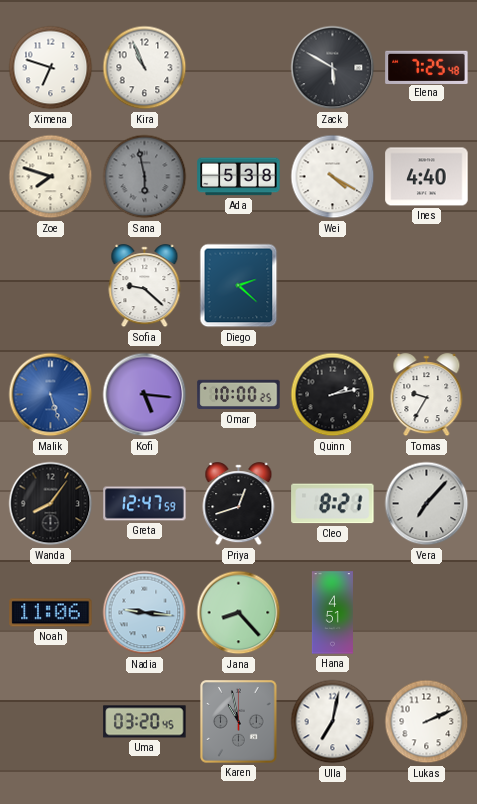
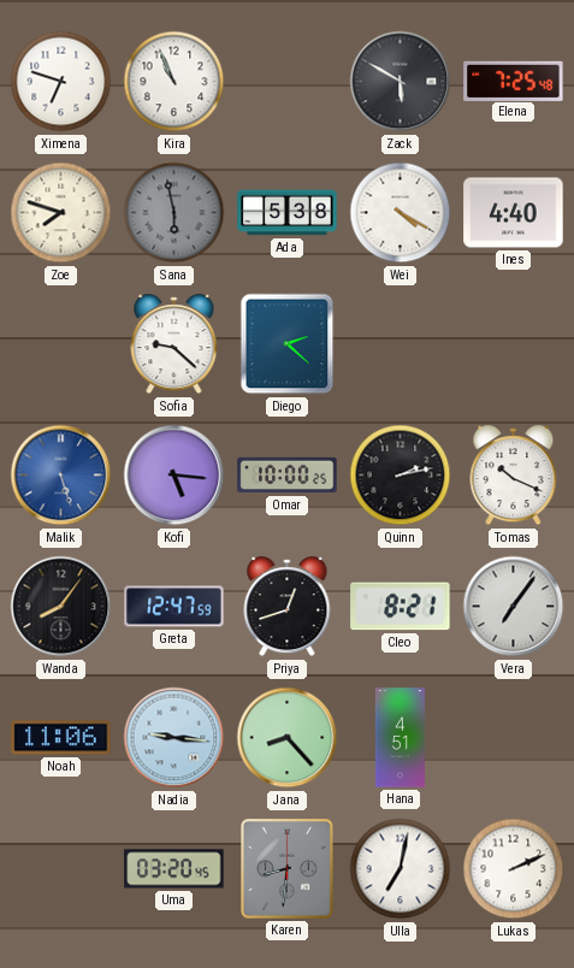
Tomas: 9:35 -> 10:19
Vera: 7:07 -> 7:06
Karen: 10:58 -> 8:31
